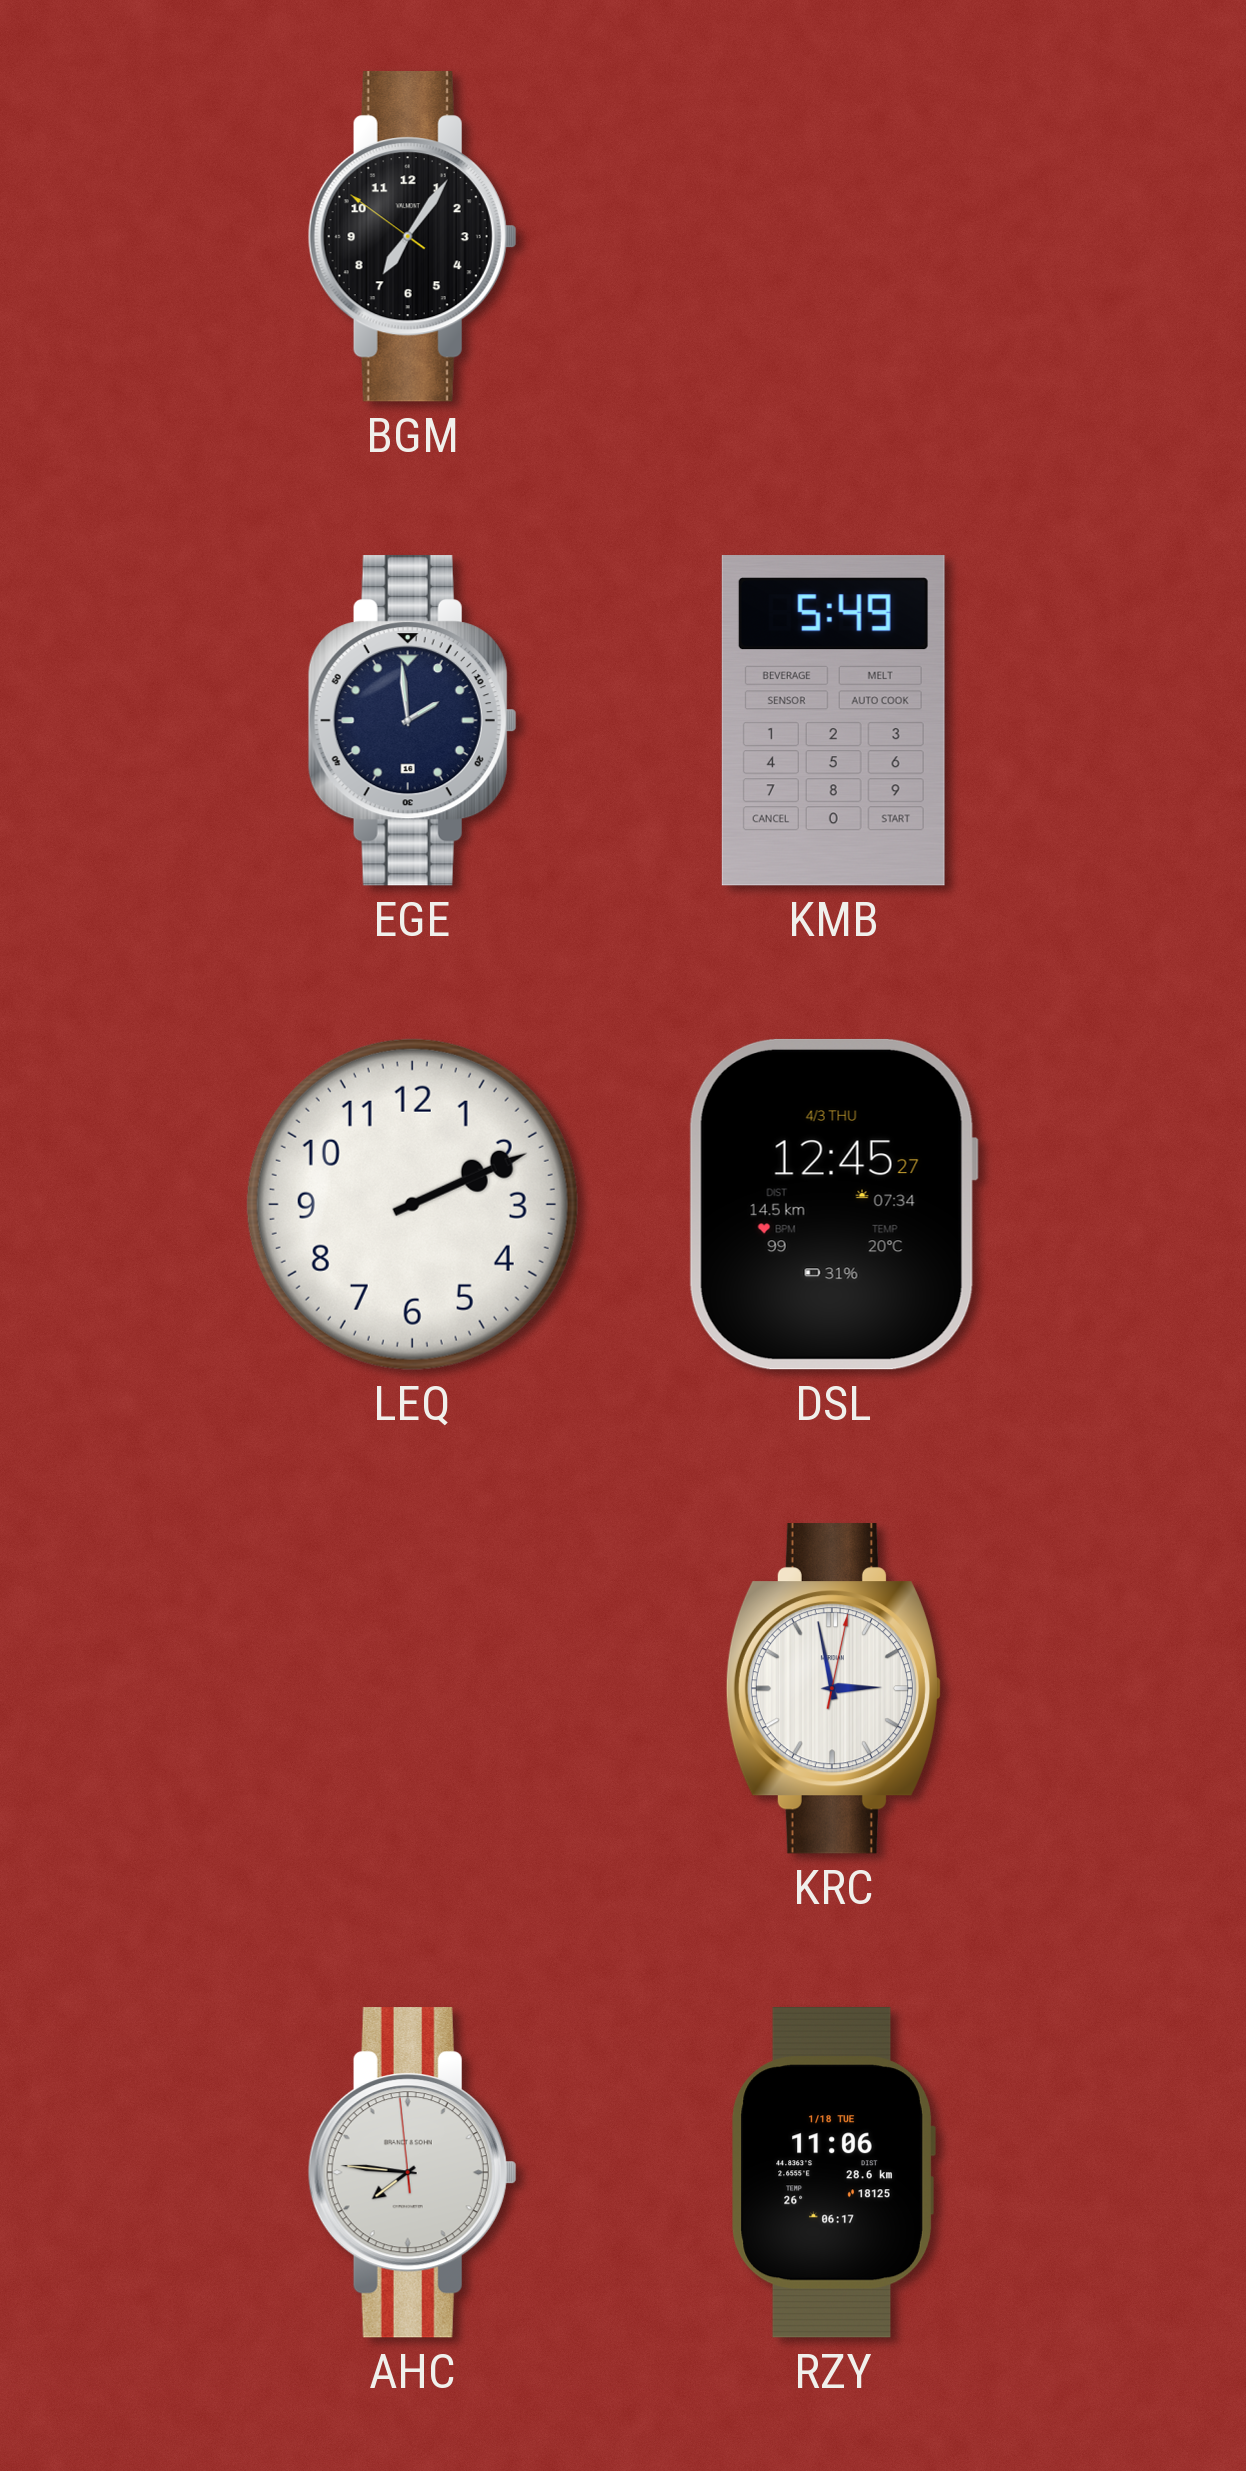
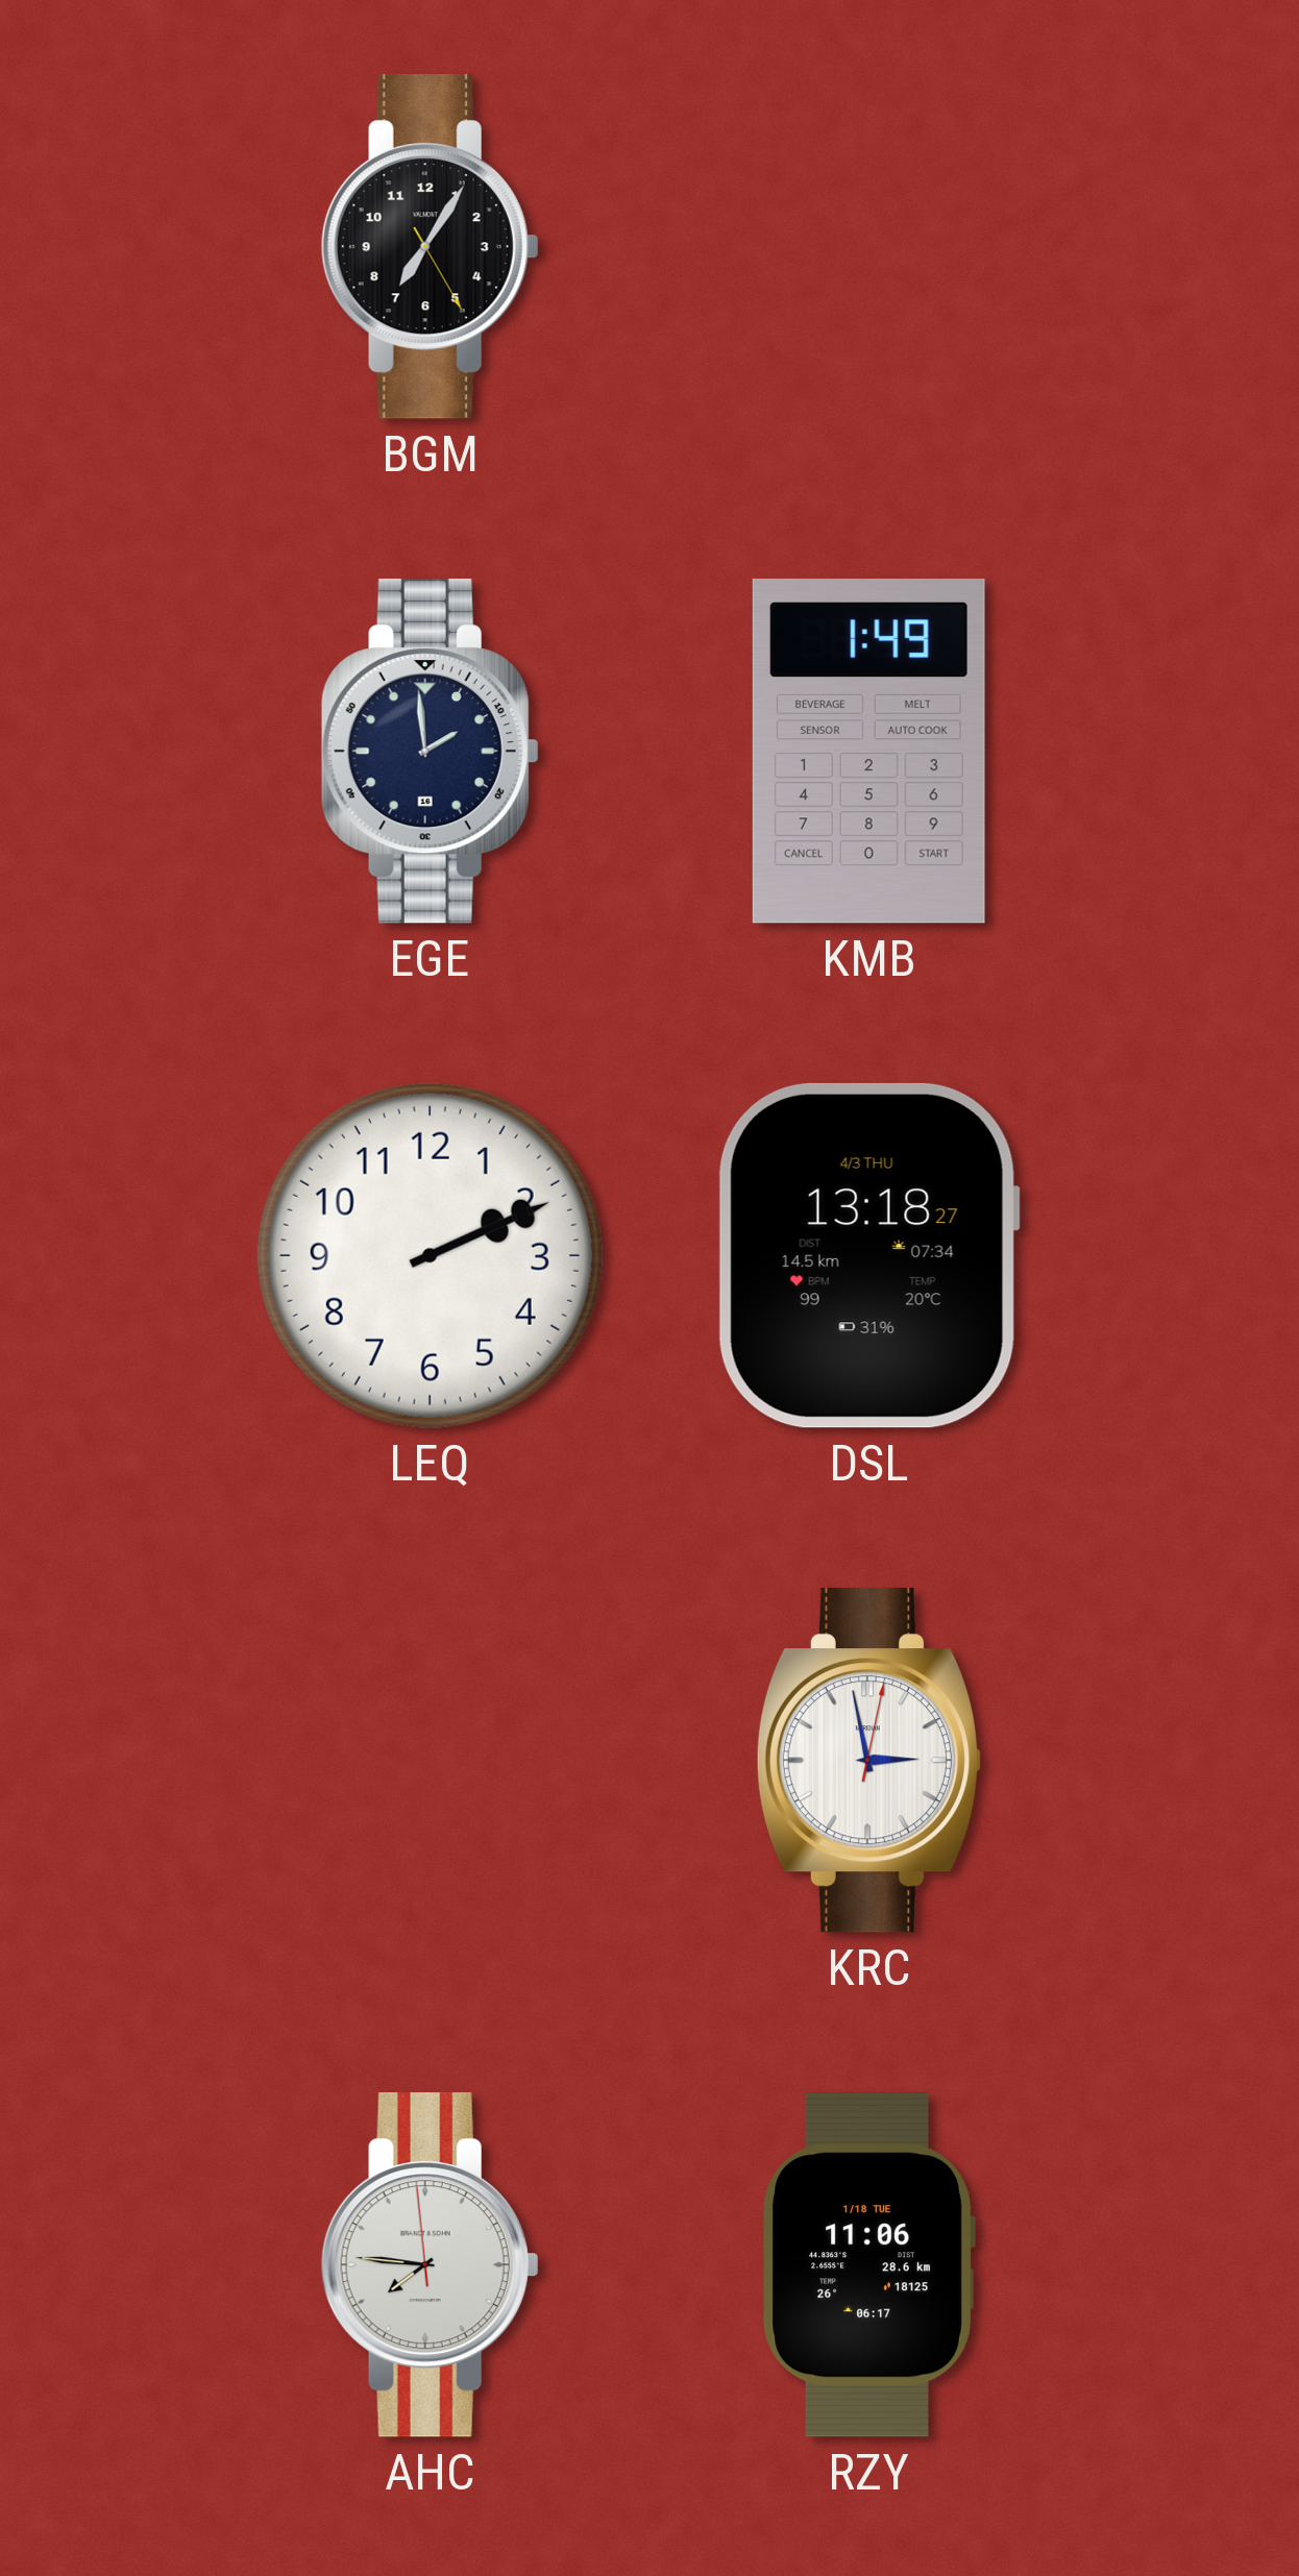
BGM: 7:05:51 -> 7:05:25
KMB: 5:49 -> 1:49
DSL: 12:45 -> 13:18
